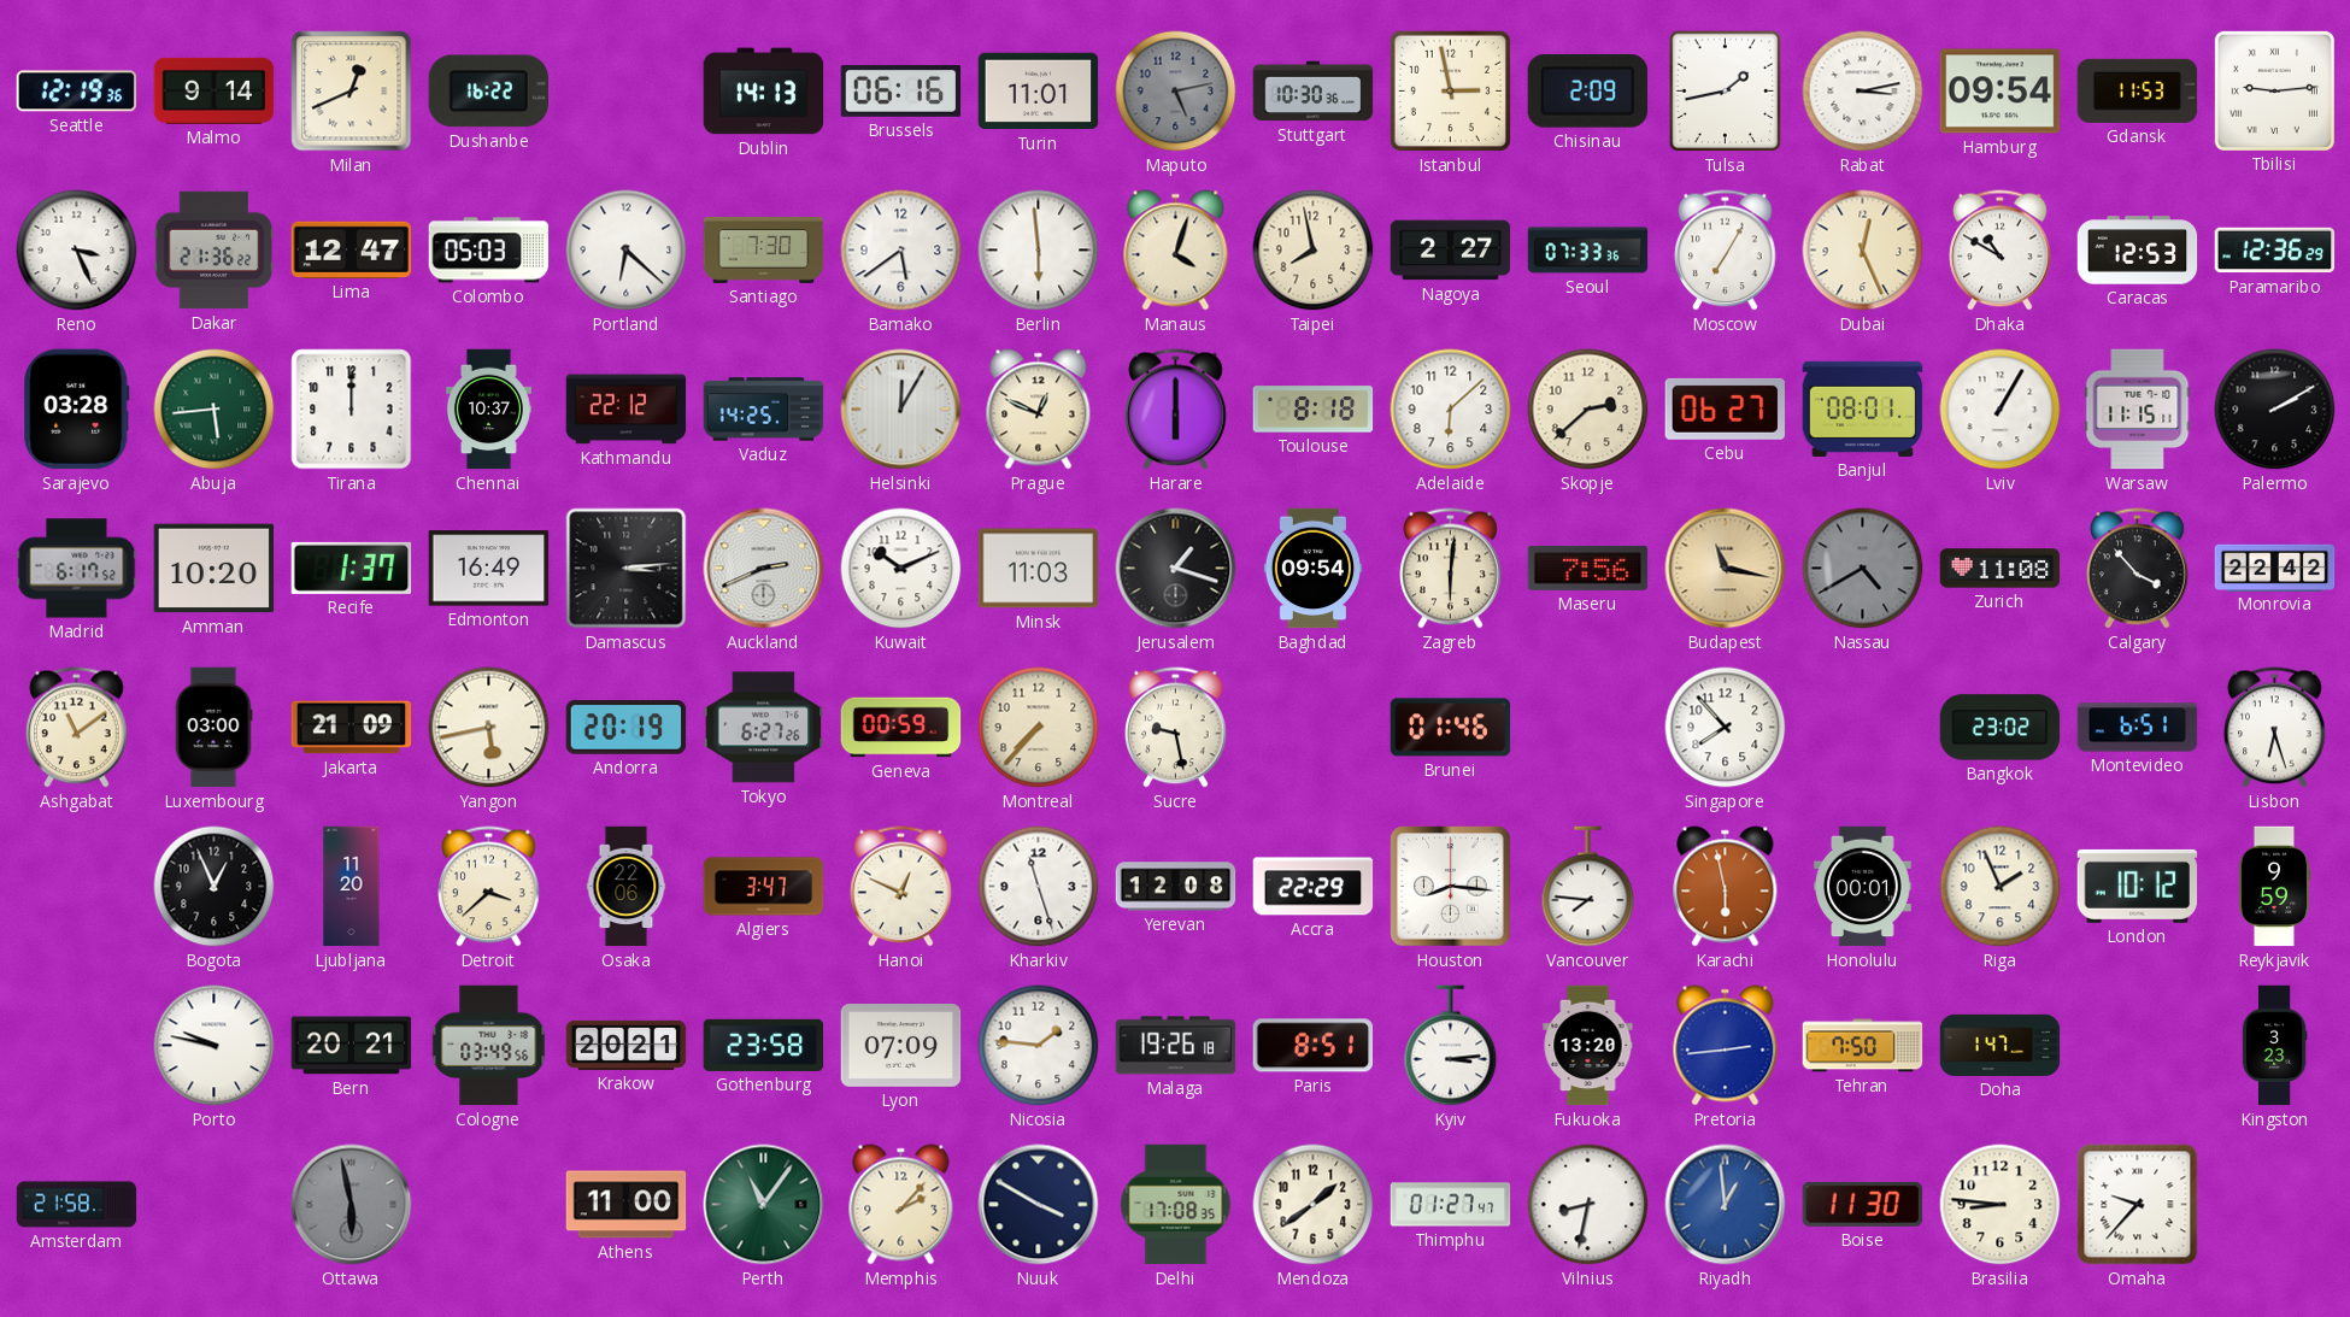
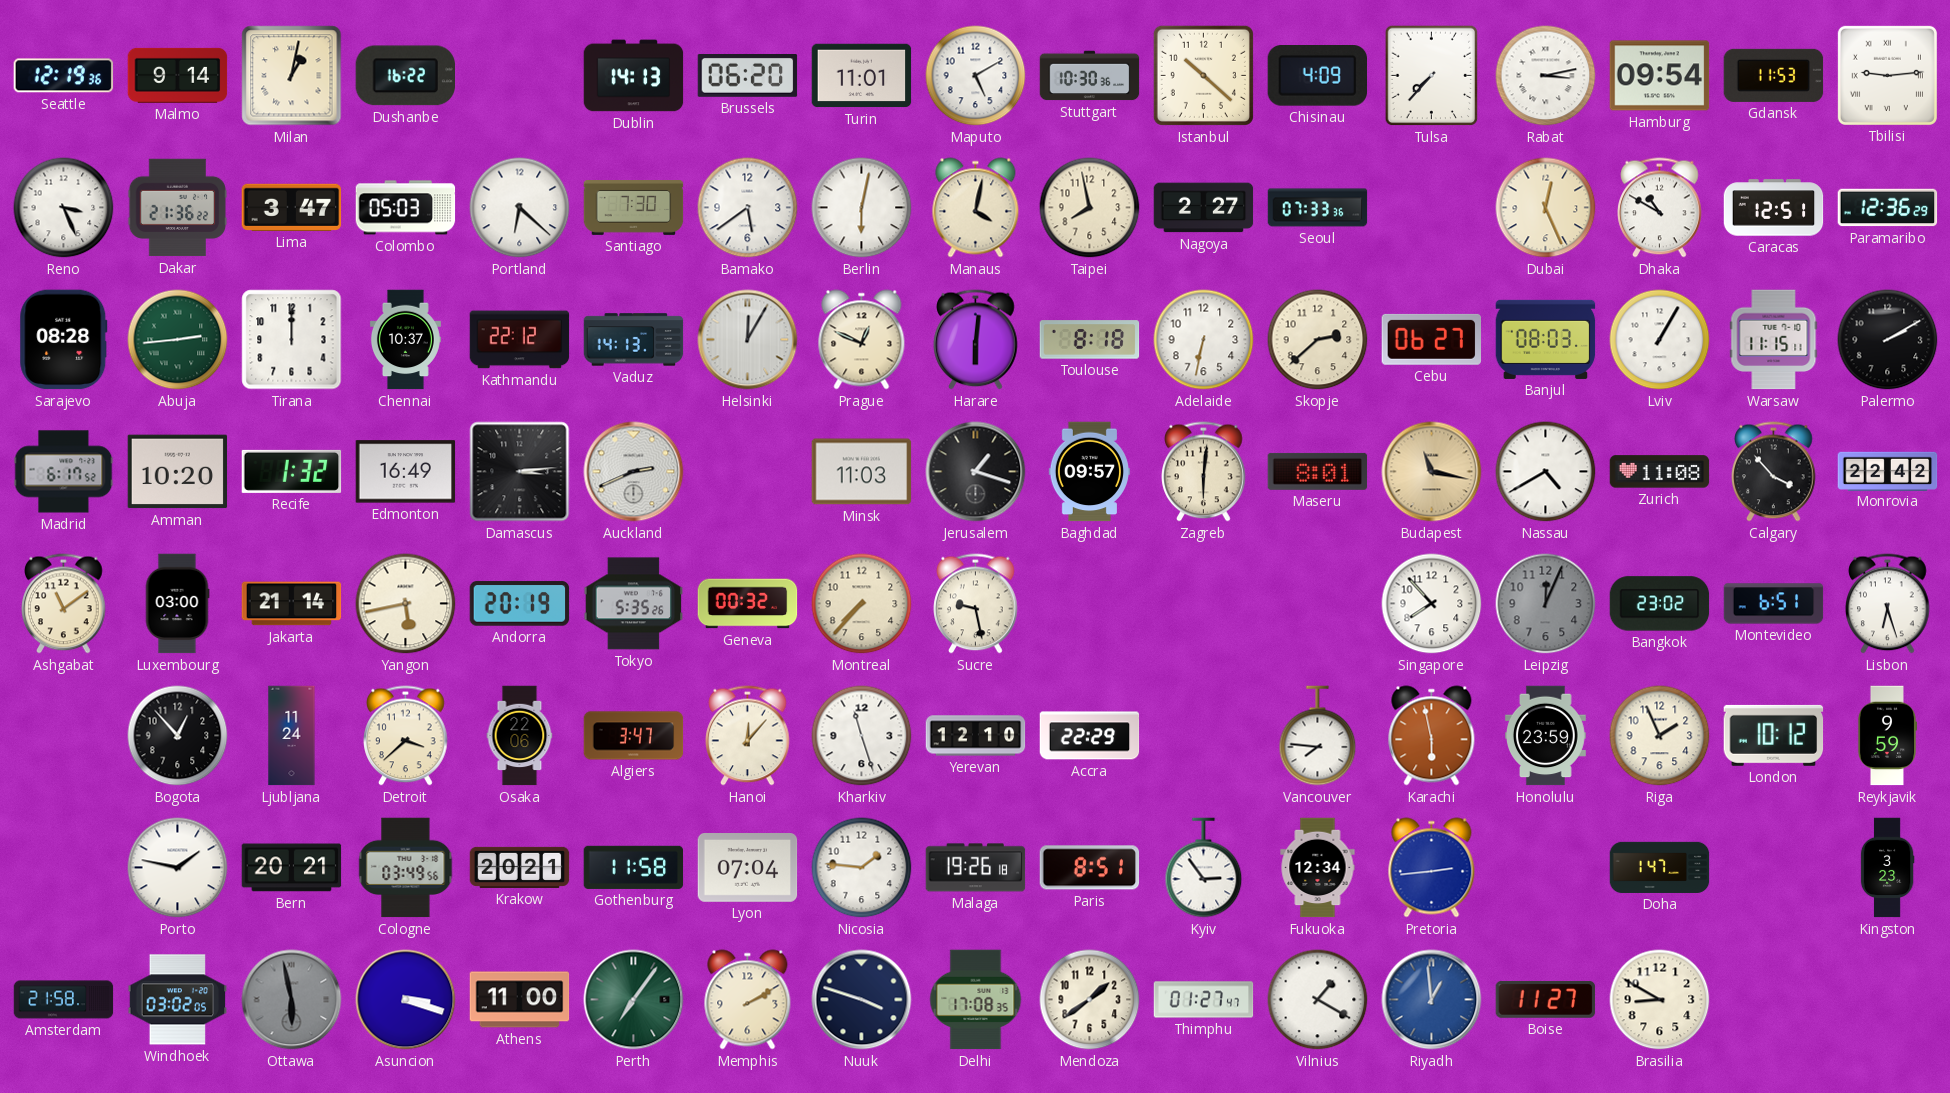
Milan: 12:41 -> 1:02
Brussels: 06:16 -> 06:20
Maputo: 5:13 -> 5:10
Maputo dial: grey -> white
Istanbul: 2:58 -> 10:22
Chisinau: 2:09 -> 4:09
Tulsa: 1:43 -> 7:37
Lima: 12:47 -> 3:47
Berlin: 5:59 -> 6:02
Manaus: 4:03 -> 4:02
Moscow: 7:05 -> none
Caracas: 12:53 -> 12:51
Sarajevo: 03:28 -> 08:28
Abuja: 5:44 -> 2:44
Vaduz: 14:25 -> 14:13
Harare: 6:00 -> 6:01
Adelaide: 6:08 -> 6:32
Banjul: 08:01 -> 08:03
Recife: 1:37 -> 1:32
Kuwait: 10:11 -> none
Baghdad: 09:54 -> 09:57
Maseru: 7:56 -> 8:01
Nassau dial: grey -> white
Jakarta: 21:09 -> 21:14
Tokyo: 6:27 -> 5:35
Geneva: 00:59 -> 00:32
Brunei: 01:46 -> none
Leipzig: none -> 12:04
Bogota: 12:56 -> 12:53
Ljubljana: 11:20 -> 11:24
Hanoi: 12:49 -> 12:07
Yerevan: 12:08 -> 12:10
Houston: 8:16 -> none
Honolulu: 00:01 -> 23:59
Porto: 9:47 -> 1:47
Gothenburg: 23:58 -> 11:58
Lyon: 07:09 -> 07:04
Kyiv: 3:14 -> 2:54
Fukuoka: 13:20 -> 12:34
Tehran: 7:50 -> none
Windhoek: none -> 03:02
Asuncion: none -> 3:18
Perth: 11:06 -> 7:06
Memphis: 2:07 -> 2:10
Nuuk: 3:50 -> 3:48
Vilnius: 8:32 -> 1:20
Boise: 11:30 -> 11:27
Brasilia: 8:46 -> 8:50
Omaha: 9:37 -> none
